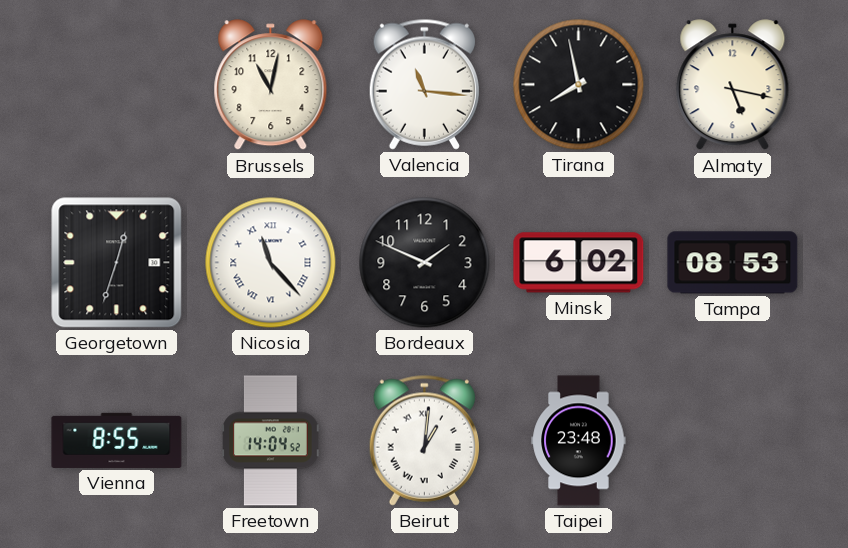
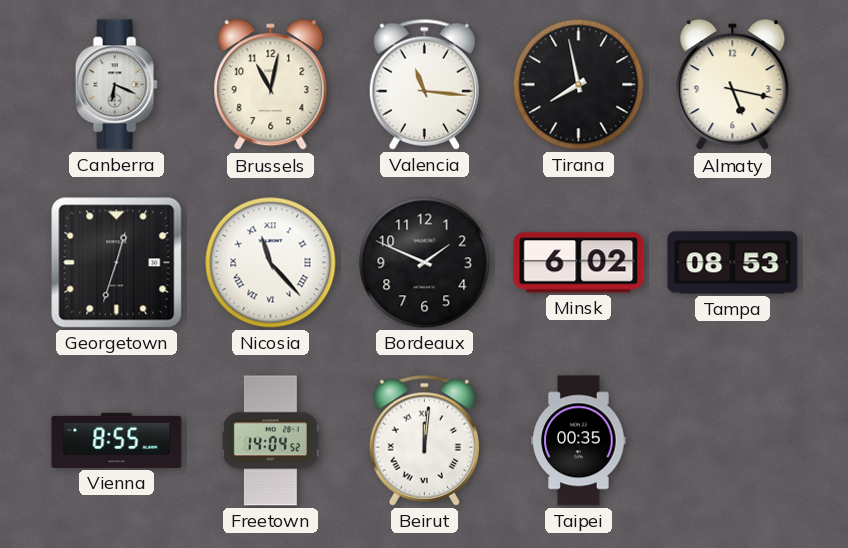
Canberra: none -> 6:19
Beirut: 1:01 -> 12:01
Taipei: 23:48 -> 00:35
